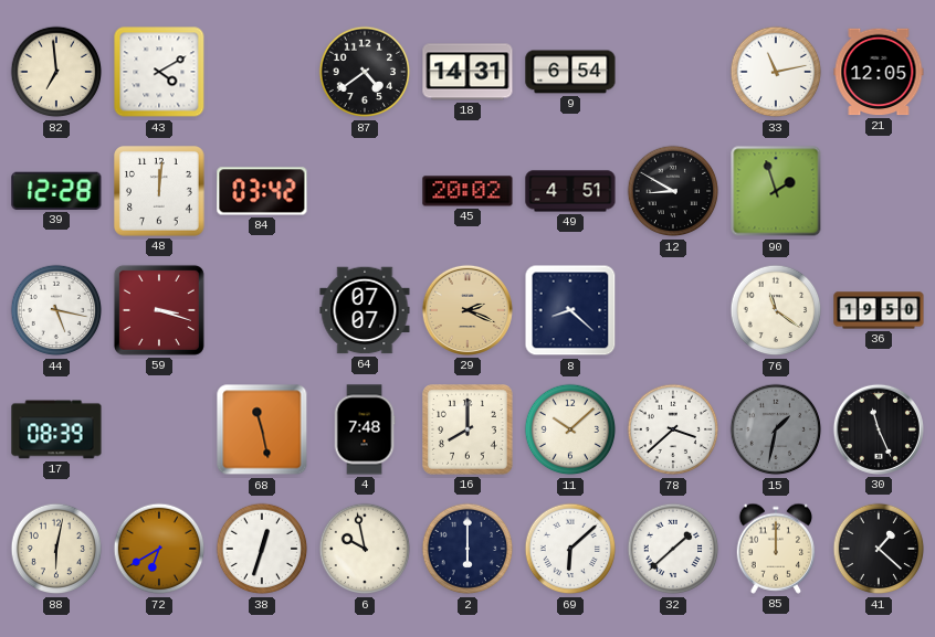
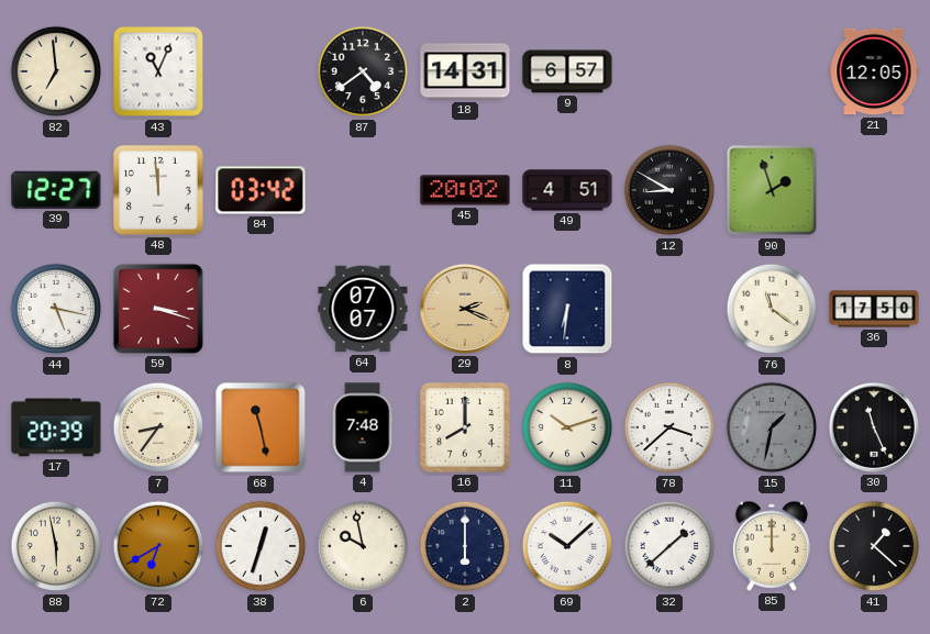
43: 4:10 -> 11:04
9: 6:54 -> 6:57
33: 11:13 -> none
39: 12:28 -> 12:27
48: 12:01 -> 11:59
8: 8:22 -> 6:31
36: 19:50 -> 17:50
17: 08:39 -> 20:39
7: none -> 8:36
11: 10:08 -> 10:12
88: 6:02 -> 5:58
69: 6:08 -> 10:08
